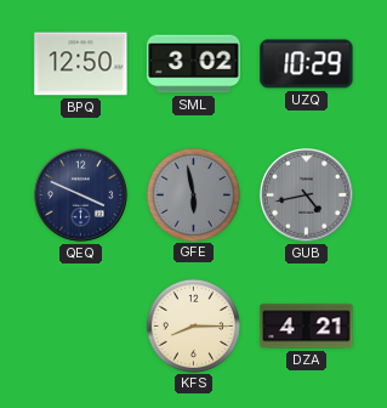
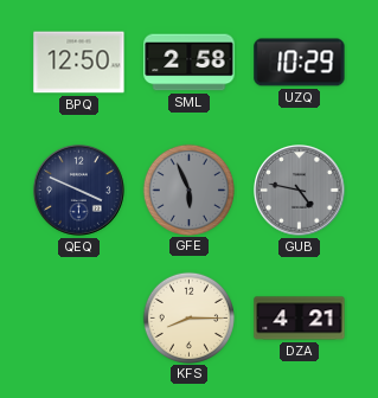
SML: 3:02 -> 2:58
GFE: 5:58 -> 5:56
GUB: 4:43 -> 4:47
